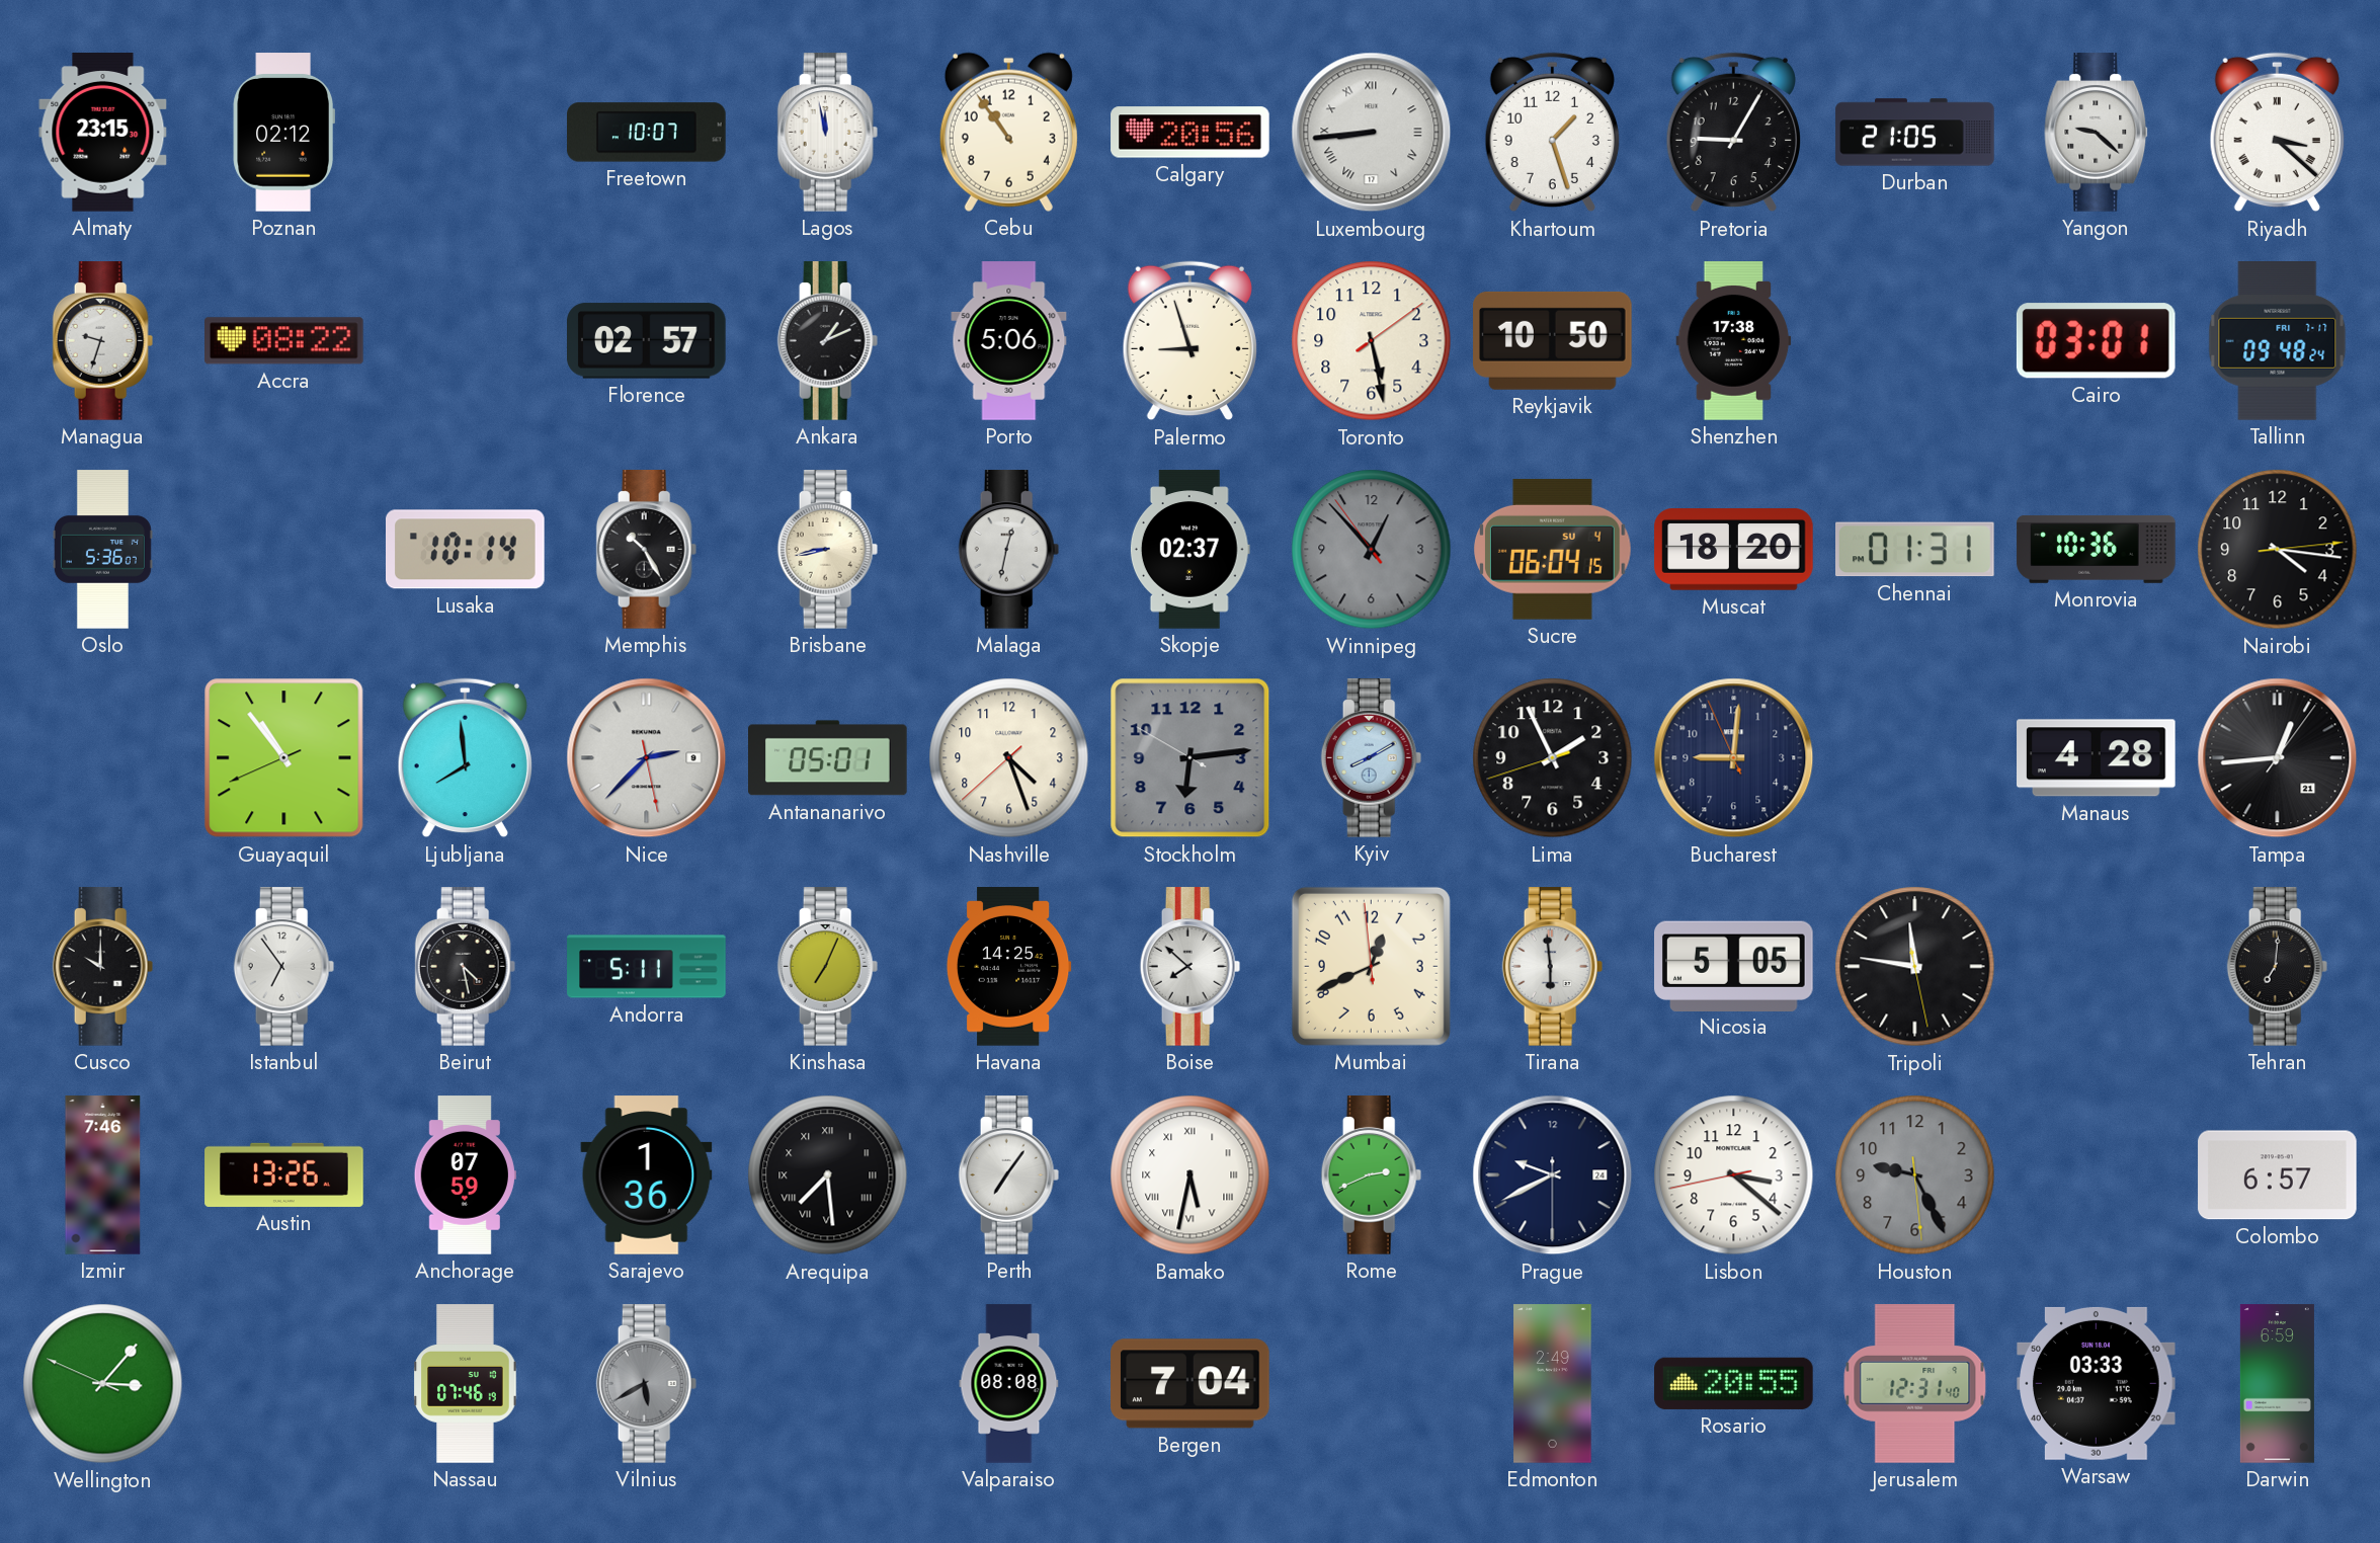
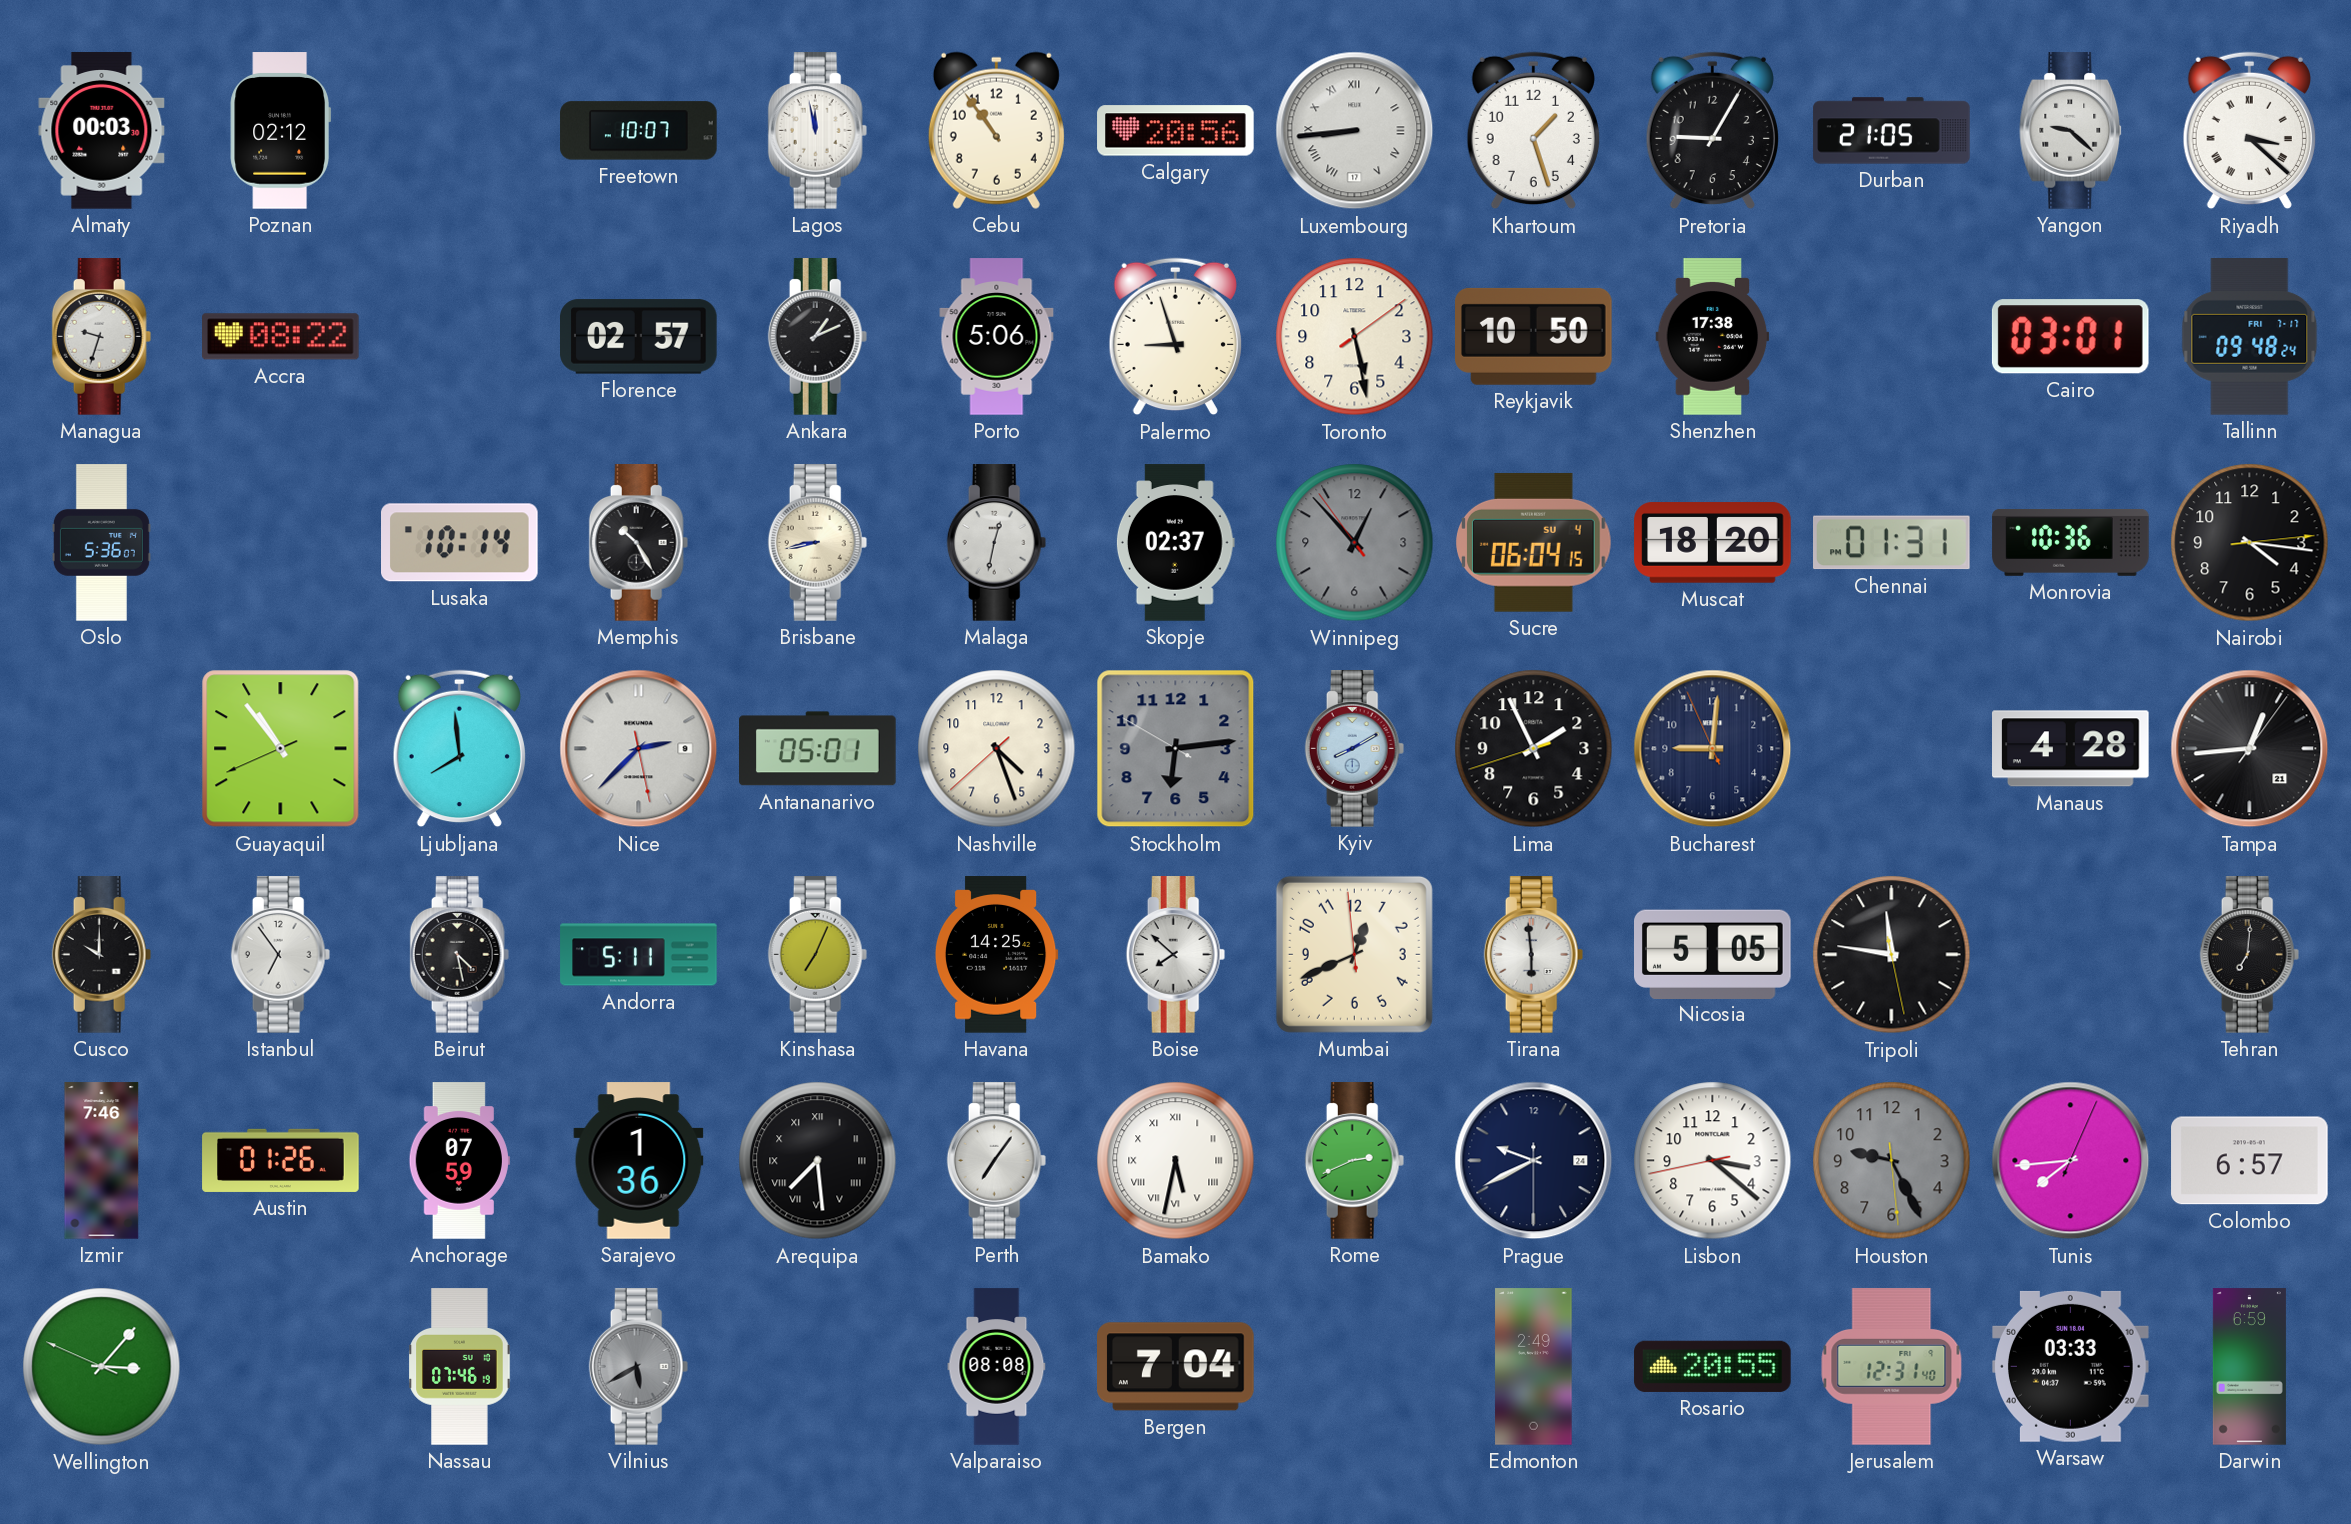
Almaty: 23:15 -> 00:03
Austin: 13:26 -> 01:26
Tunis: none -> 7:44
